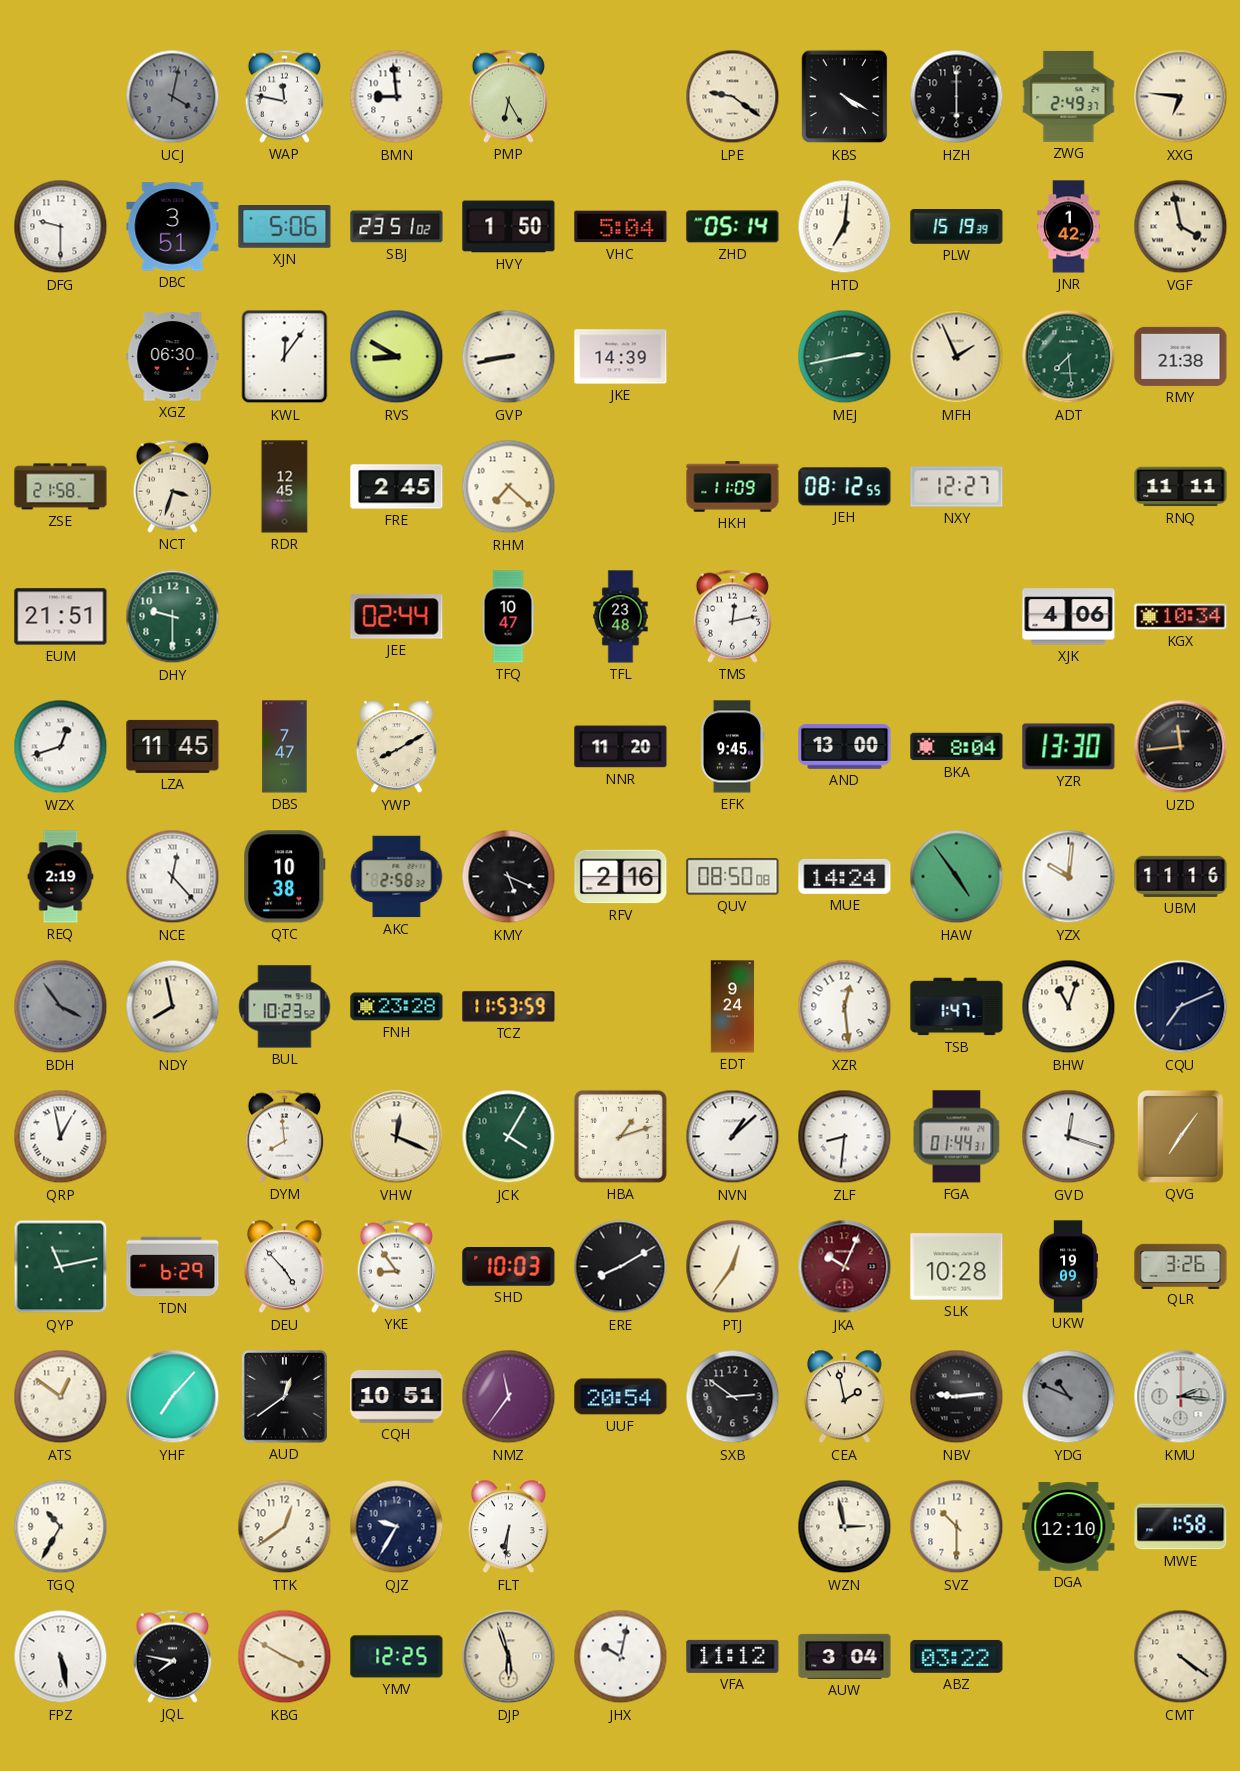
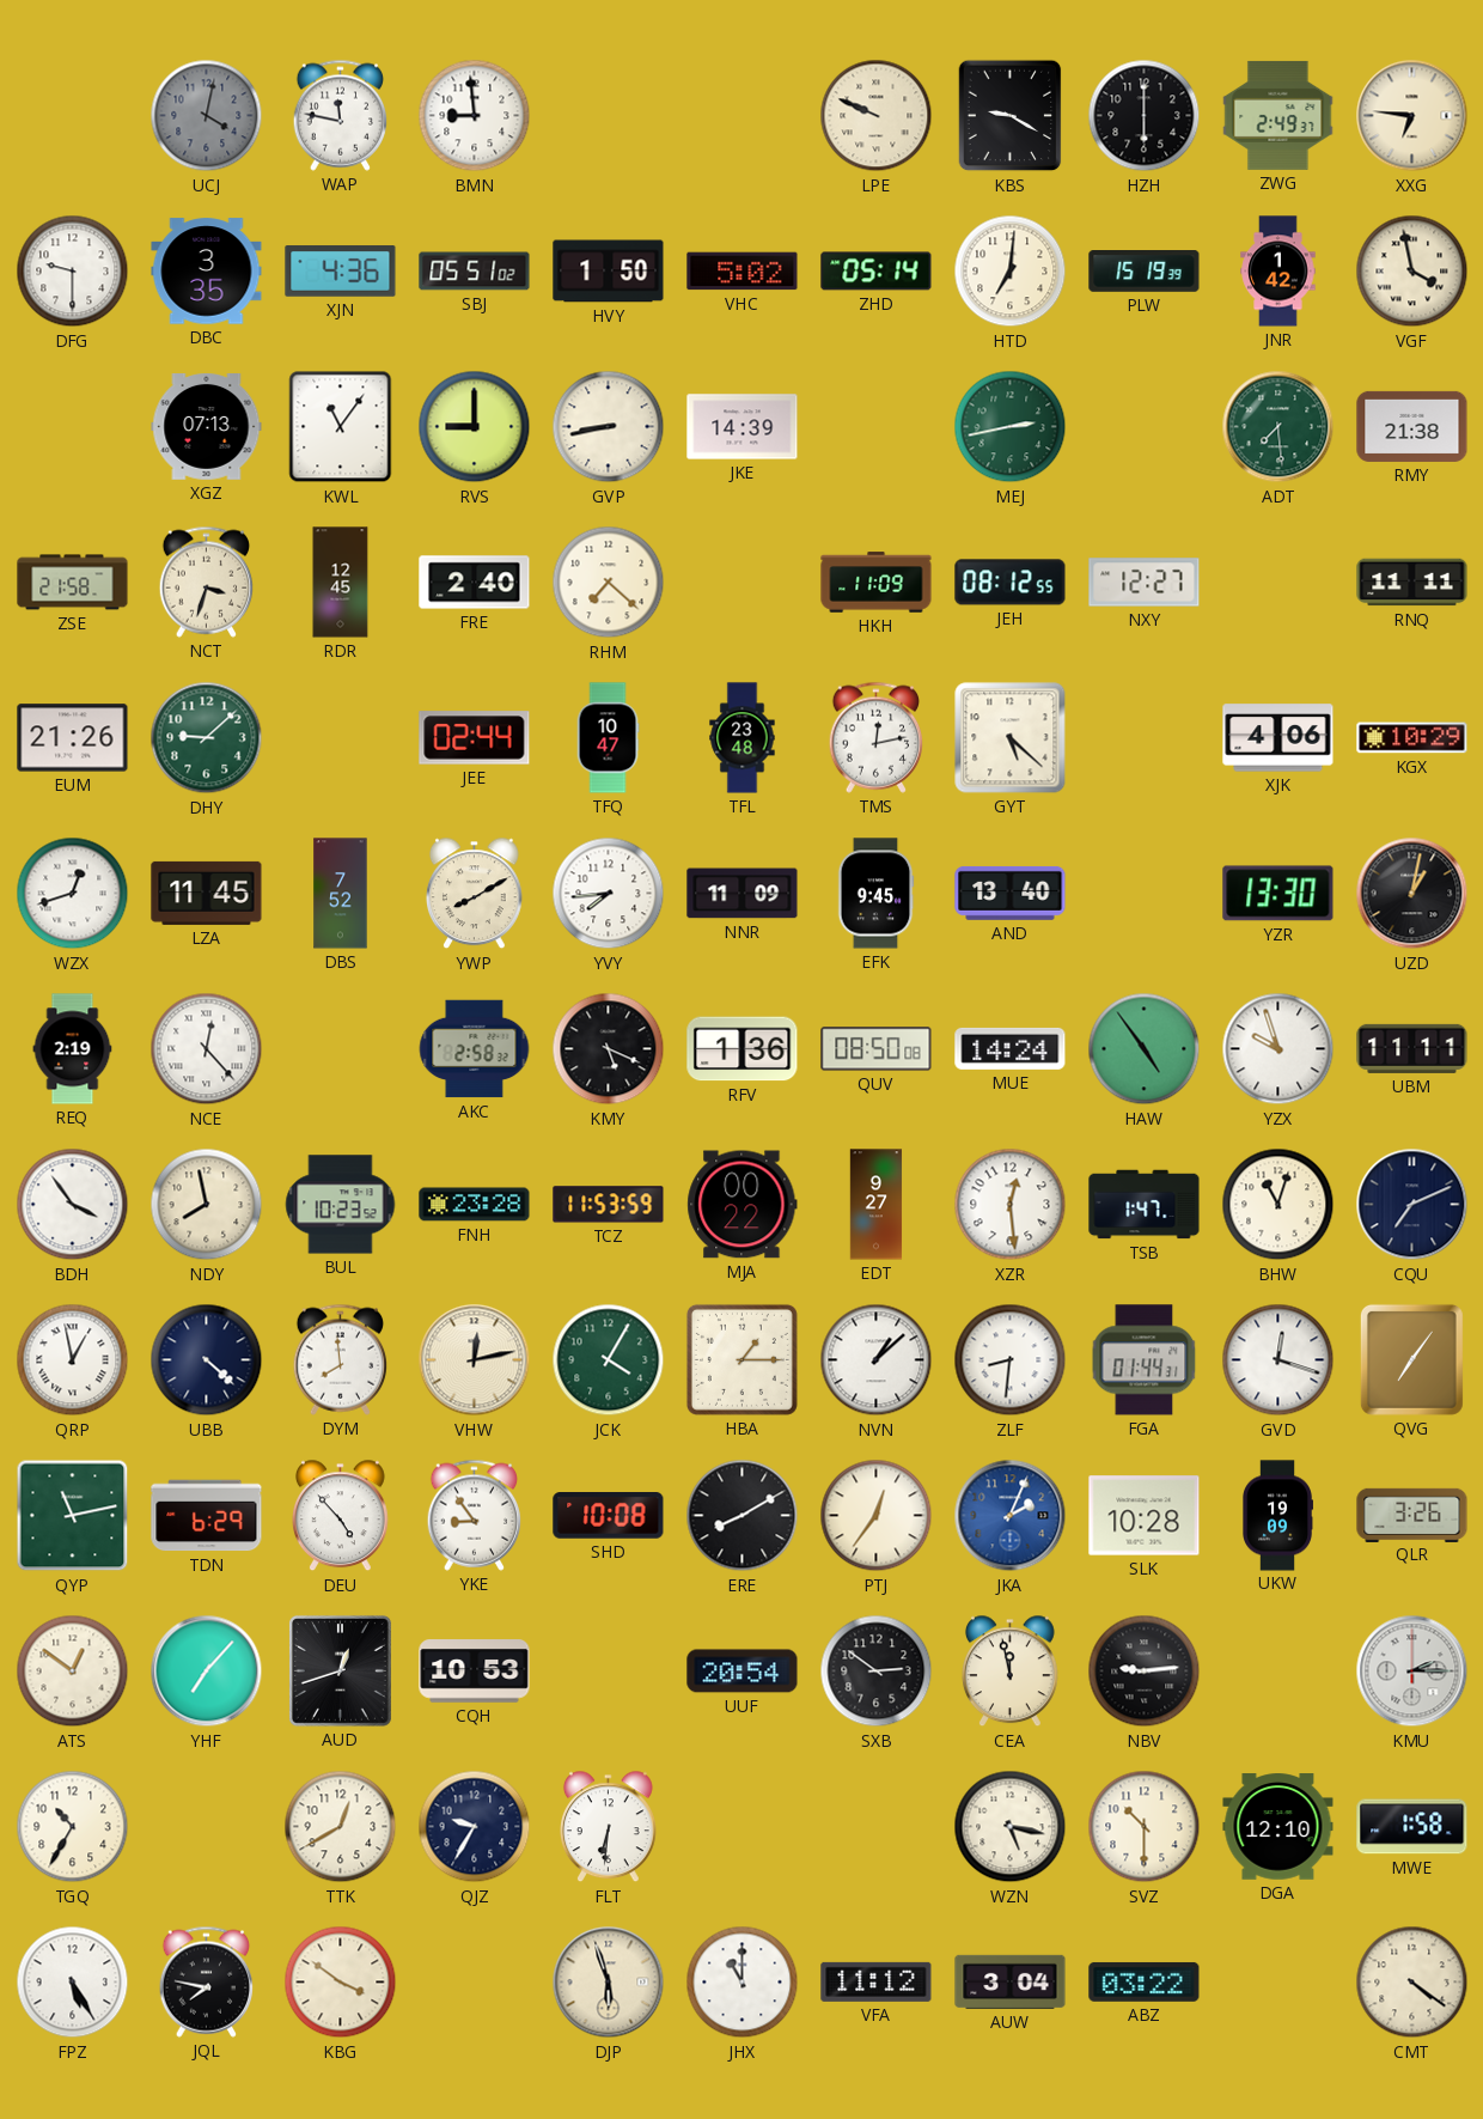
PMP: 6:25 -> none
LPE: 9:21 -> 9:49
KBS: 4:20 -> 9:20
DBC: 3:51 -> 3:35
XJN: 5:06 -> 4:36
SBJ: 23:51 -> 05:51
VHC: 5:04 -> 5:02
XGZ: 06:30 -> 07:13
KWL: 12:06 -> 11:06
RVS: 8:50 -> 9:00
MFH: 1:56 -> none
FRE: 2:45 -> 2:40
EUM: 21:51 -> 21:26
DHY: 9:30 -> 9:08
GYT: none -> 5:22
KGX: 10:34 -> 10:29
DBS: 7:47 -> 7:52
YVY: none -> 7:44
NNR: 11:20 -> 11:09
AND: 13:00 -> 13:40
BKA: 8:04 -> none
UZD: 11:44 -> 1:02
QTC: 10:38 -> none
RFV: 2:16 -> 1:36
YZX: 10:01 -> 9:57
UBM: 11:16 -> 11:11
BDH dial: grey -> white
MJA: none -> 00:22
EDT: 9:24 -> 9:27
UBB: none -> 4:22
VHW: 12:19 -> 12:13
HBA: 1:12 -> 1:15
SHD: 10:03 -> 10:08
JKA: 10:04 -> 2:04
JKA dial: burgundy -> blue
AUD: 12:39 -> 12:42
CQH: 10:51 -> 10:53
NMZ: 11:36 -> none
CEA: 1:58 -> 11:58
YDG: 10:49 -> none
KMU: 2:16 -> 2:15
TTK: 12:39 -> 12:40
WZN: 2:58 -> 5:17
FPZ: 5:28 -> 5:25
KBG: 3:50 -> 3:51
YMV: 12:25 -> none
JHX: 10:02 -> 11:00
